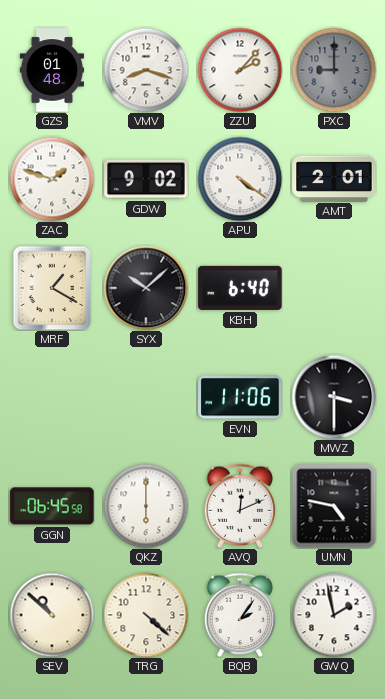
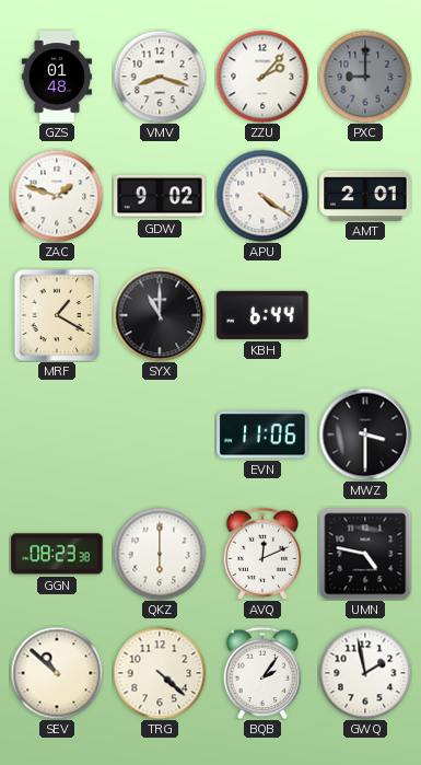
SYX: 10:08 -> 11:00
KBH: 6:40 -> 6:44
GGN: 06:45 -> 08:23
